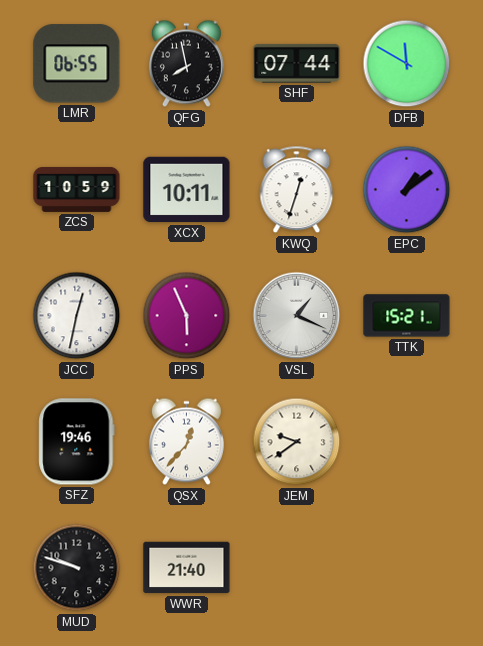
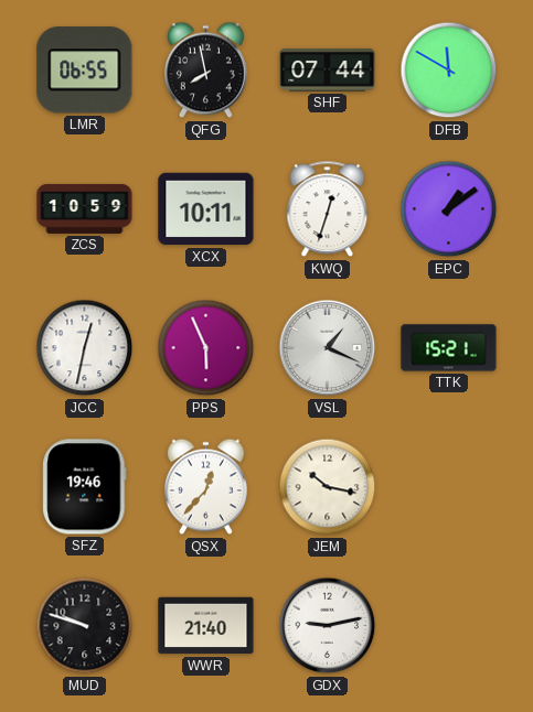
JEM: 9:39 -> 10:17
GDX: none -> 9:13
